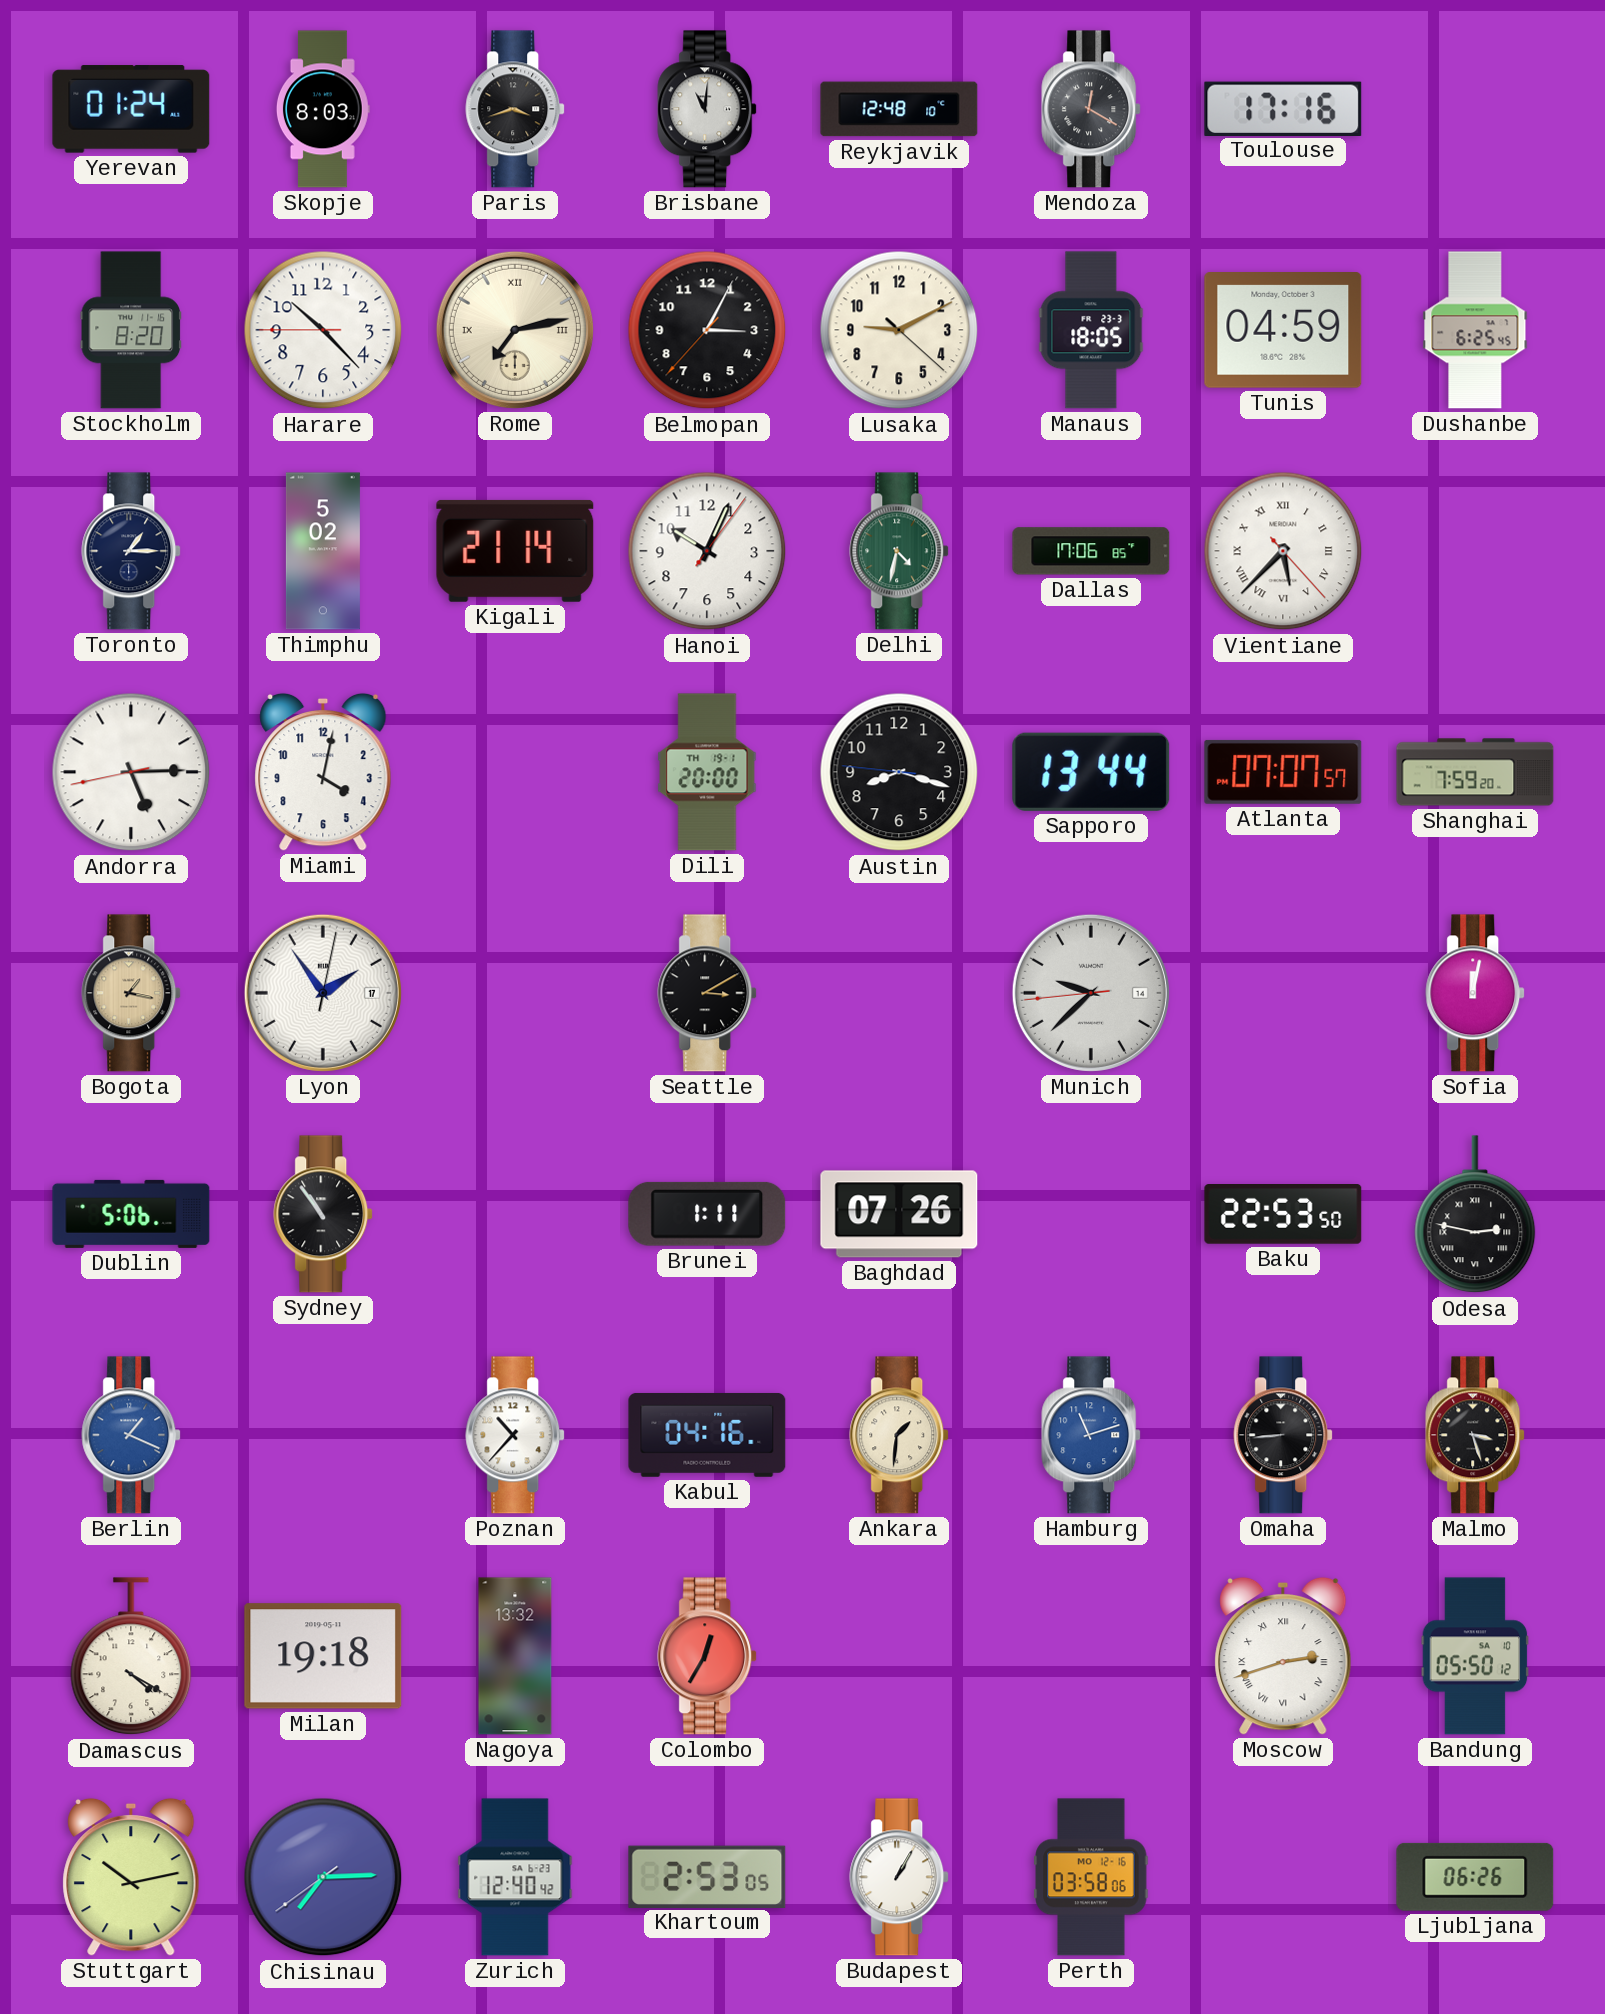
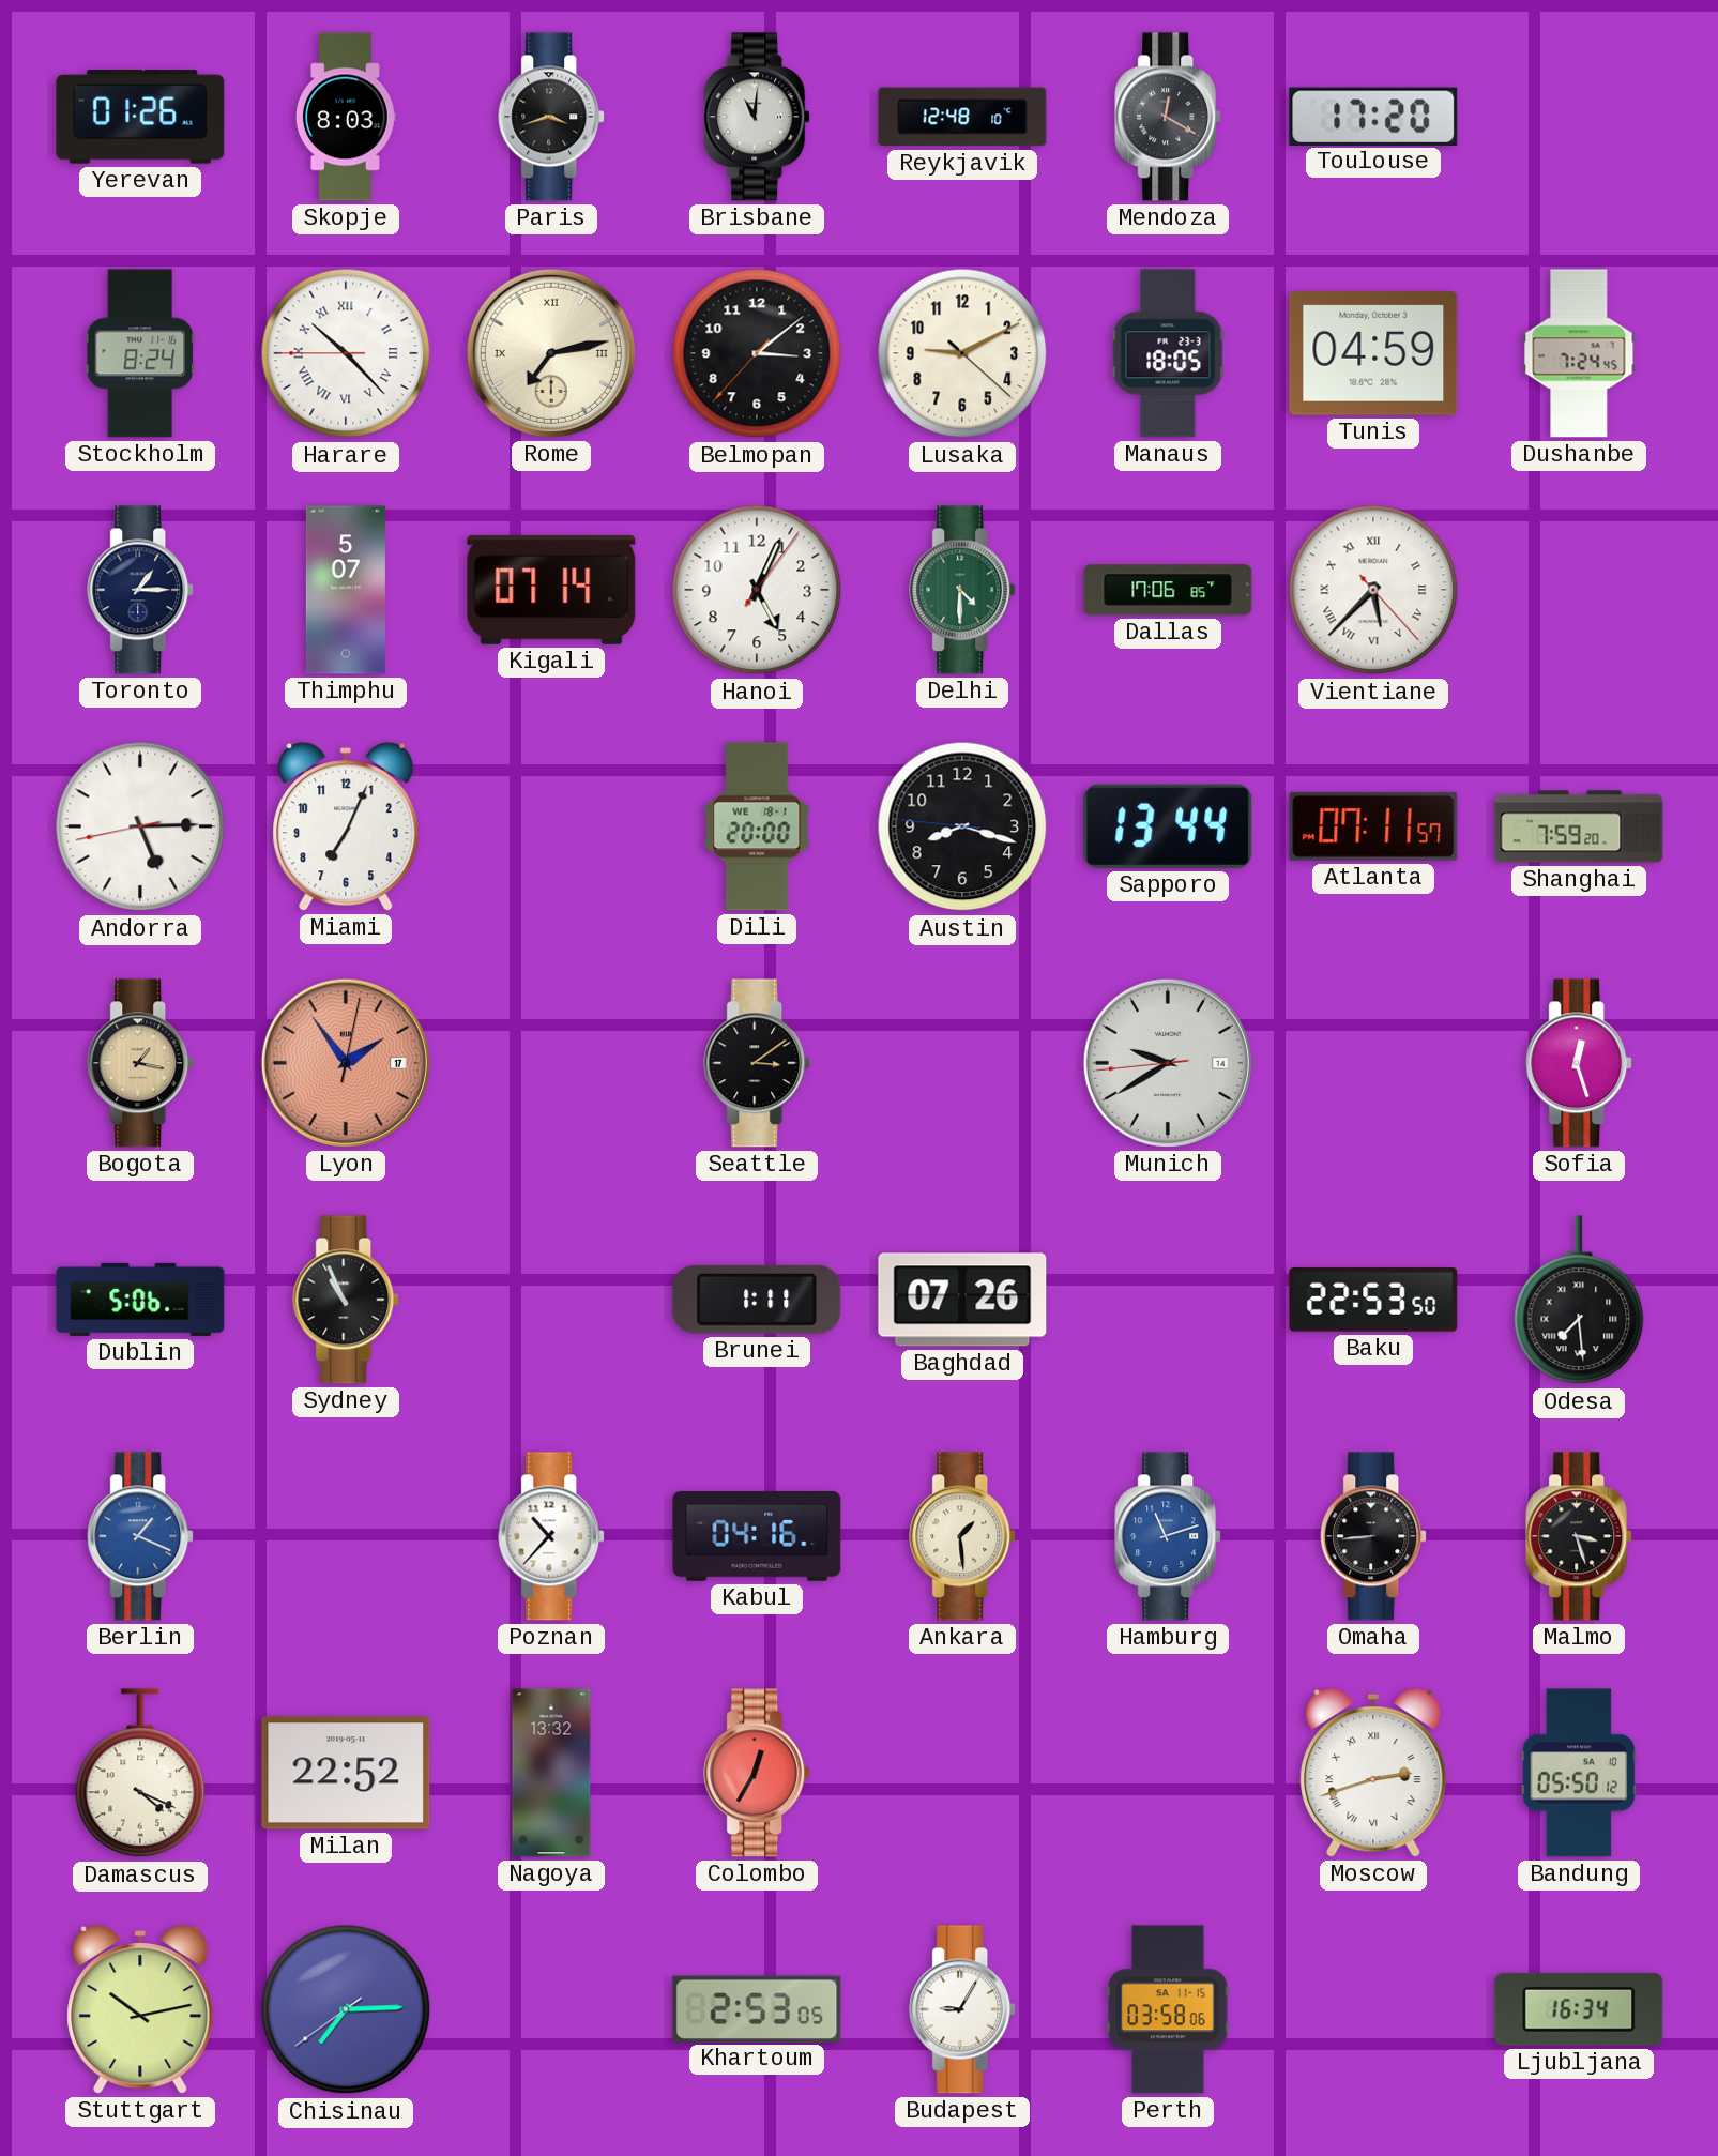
Yerevan: 01:24 -> 01:26
Toulouse: 17:16 -> 17:20
Stockholm: 8:20 -> 8:24
Harare numerals: Arabic -> Roman
Belmopan: 3:04 -> 3:08
Dushanbe: 6:25 -> 7:24
Thimphu: 5:02 -> 5:07
Kigali: 21:14 -> 07:14
Hanoi: 10:04 -> 5:04
Delhi: 4:32 -> 4:30
Miami: 4:02 -> 7:04
Dili date: TH 19-1 -> WE 18-1
Atlanta: 07:07 -> 07:11
Lyon dial: white -> salmon
Seattle: 3:10 -> 3:09
Munich: 9:37 -> 9:39
Sofia: 12:02 -> 12:27
Sydney: 10:54 -> 10:56
Odesa: 2:47 -> 7:29
Ankara: 1:31 -> 1:29
Damascus: 4:20 -> 4:19
Milan: 19:18 -> 22:52
Zurich: 12:40 -> none
Budapest: 1:05 -> 9:05
Perth date: MO 12-16 -> SA 11-15
Ljubljana: 06:26 -> 16:34
